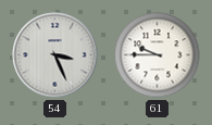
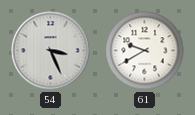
61: 9:45 -> 9:40
